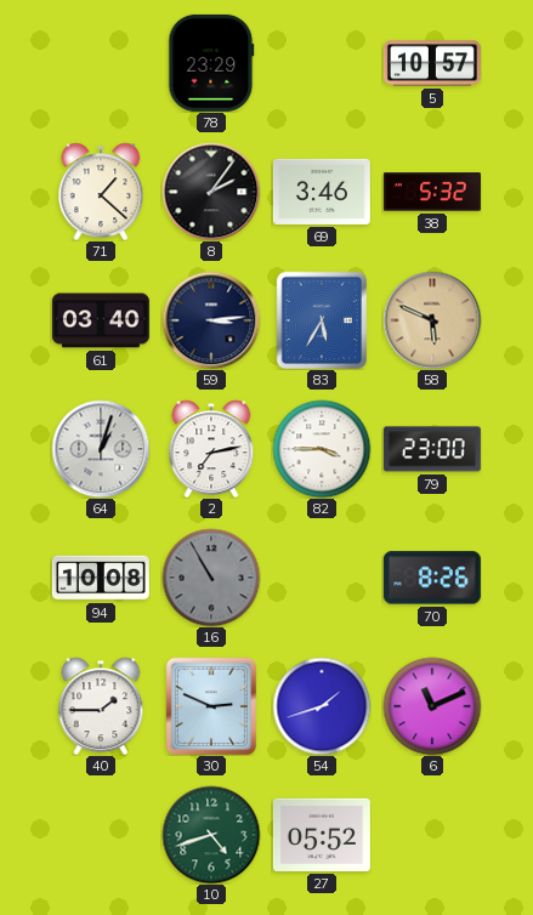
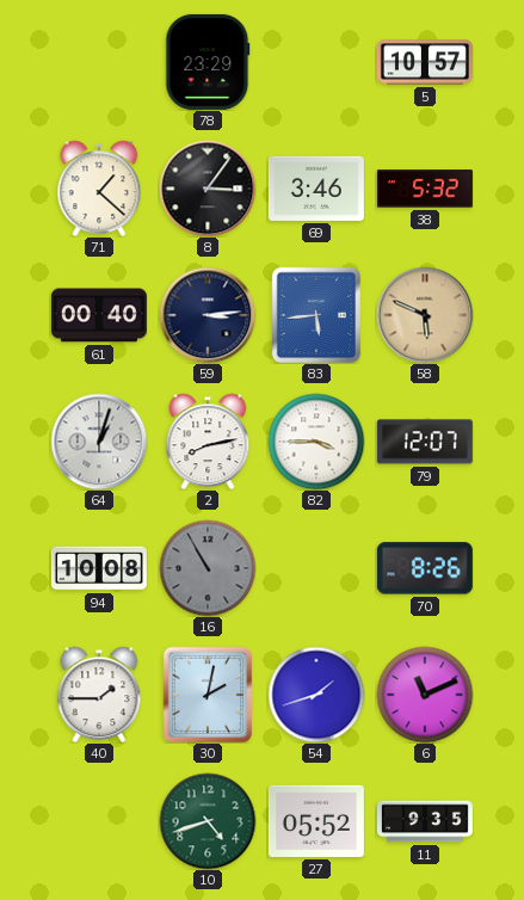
8: 2:06 -> 3:06
61: 03:40 -> 00:40
83: 5:35 -> 5:44
2: 7:13 -> 8:13
79: 23:00 -> 12:07
30: 2:49 -> 2:02
11: none -> 9:35
